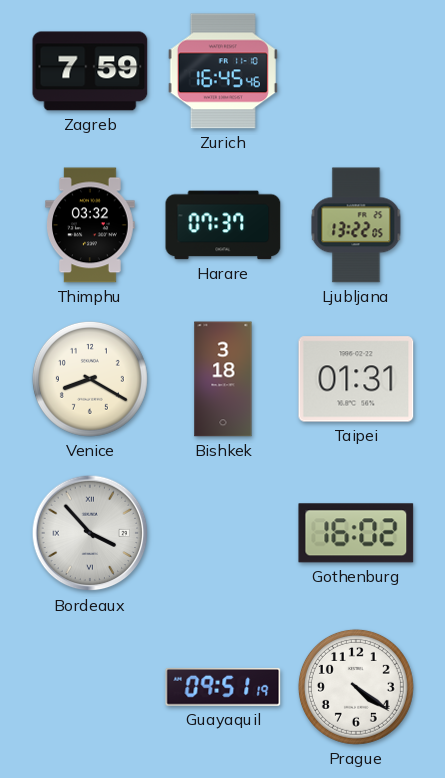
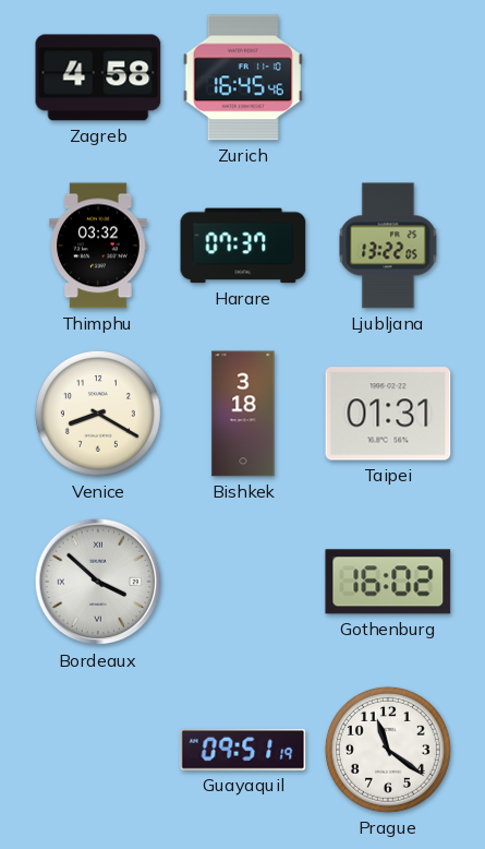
Zagreb: 7:59 -> 4:58
Bordeaux: 3:53 -> 3:52
Prague: 4:21 -> 11:21
